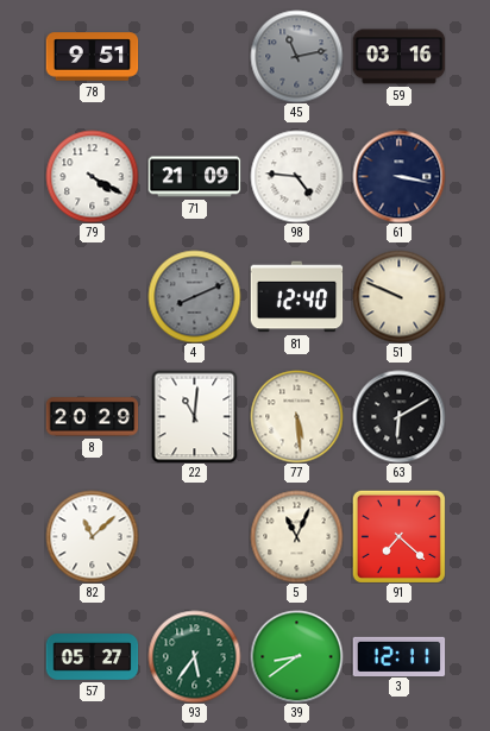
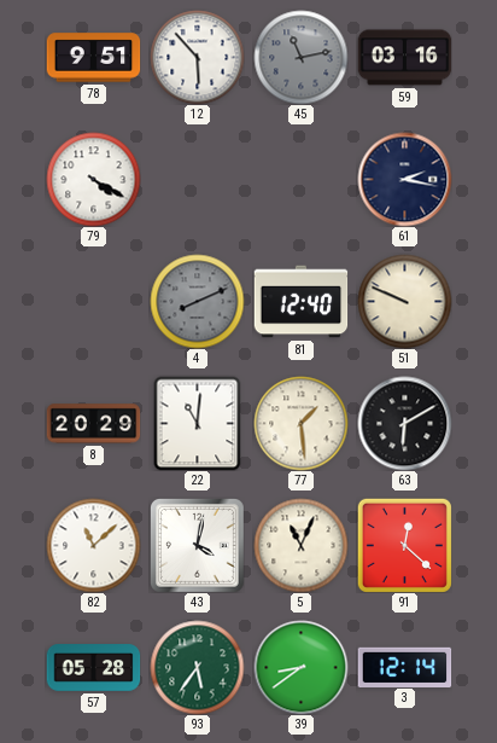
12: none -> 5:53
71: 21:09 -> none
98: 4:46 -> none
61: 3:17 -> 2:17
77: 5:29 -> 1:29
43: none -> 4:02
91: 7:22 -> 12:22
57: 05:27 -> 05:28
3: 12:11 -> 12:14
